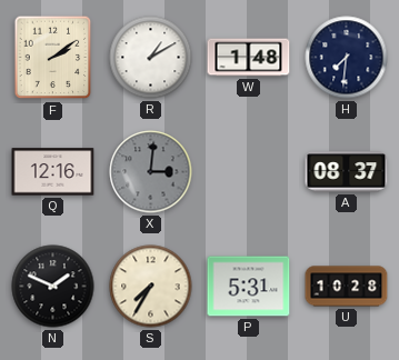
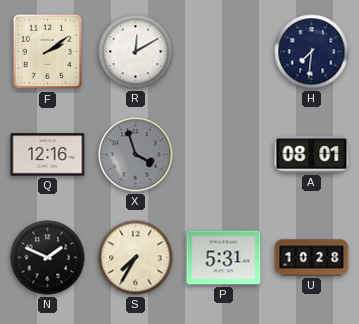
R: 1:10 -> 12:10
W: 1:48 -> none
X: 3:01 -> 3:57
A: 08:37 -> 08:01
